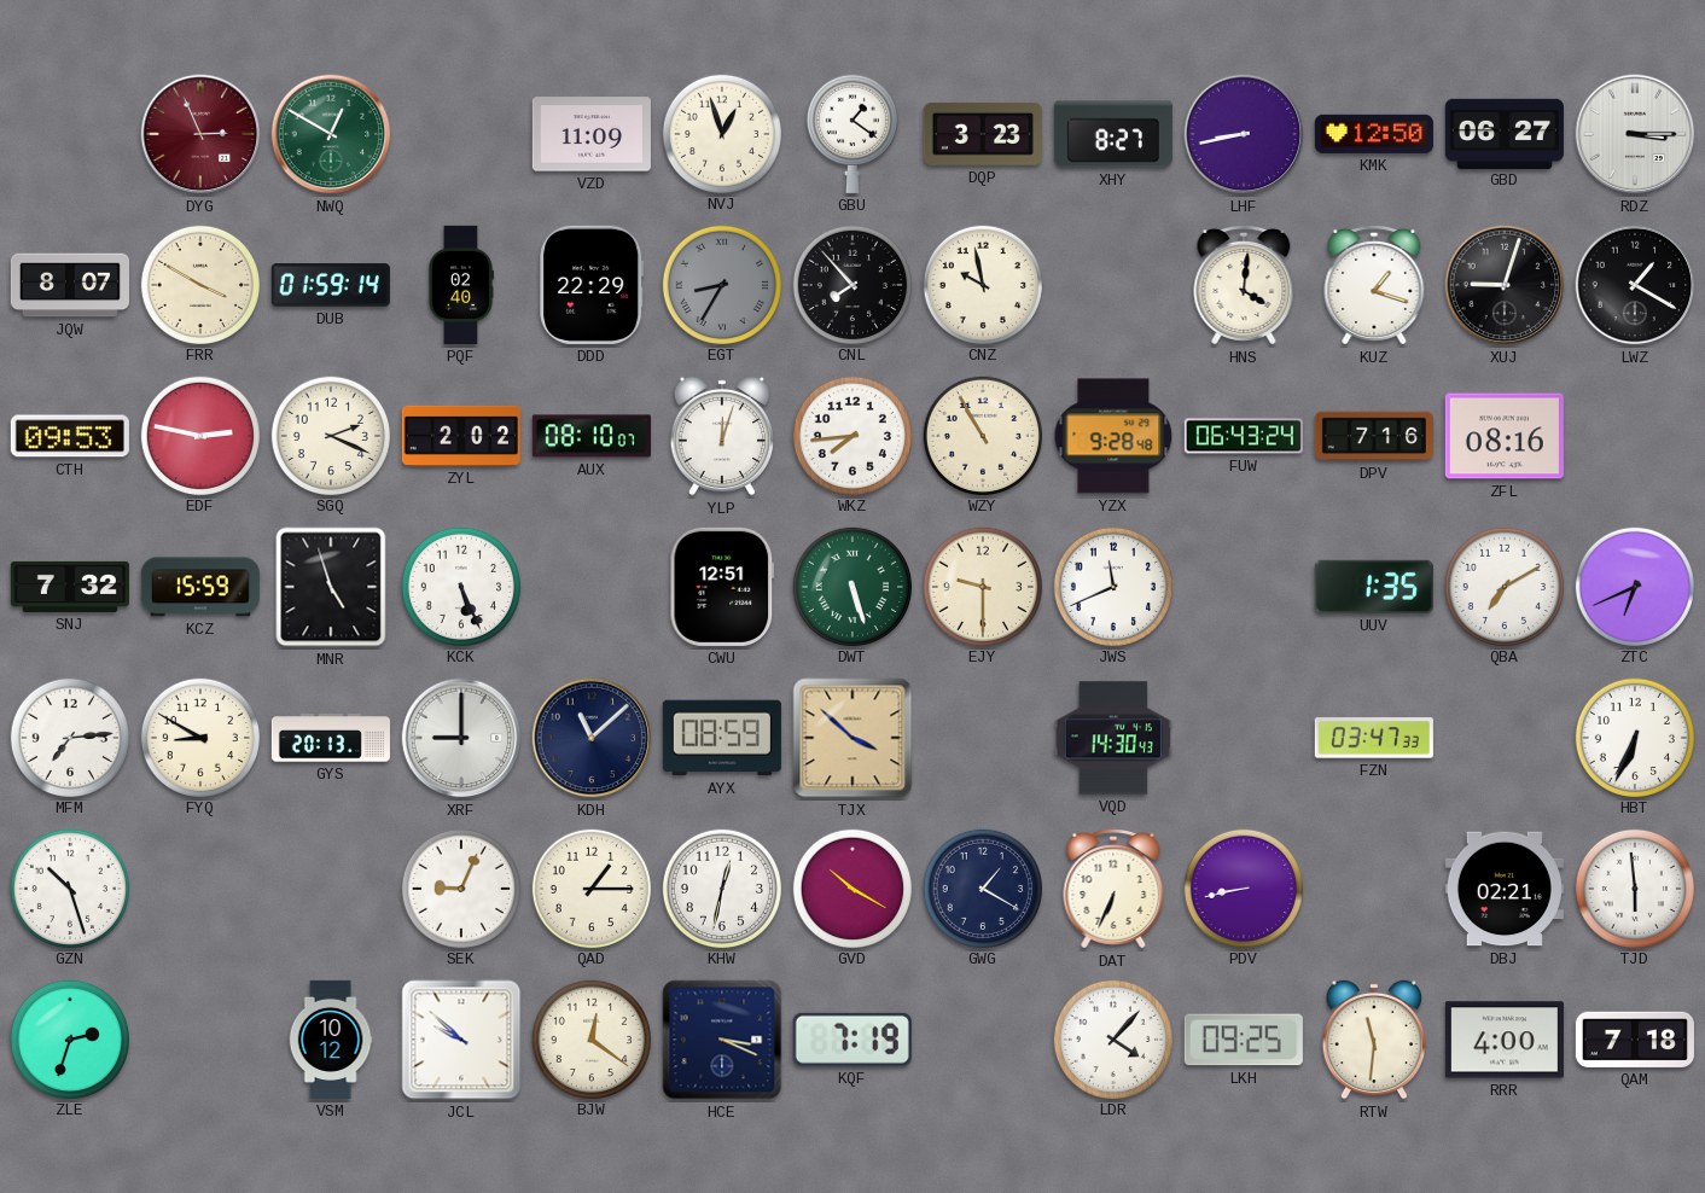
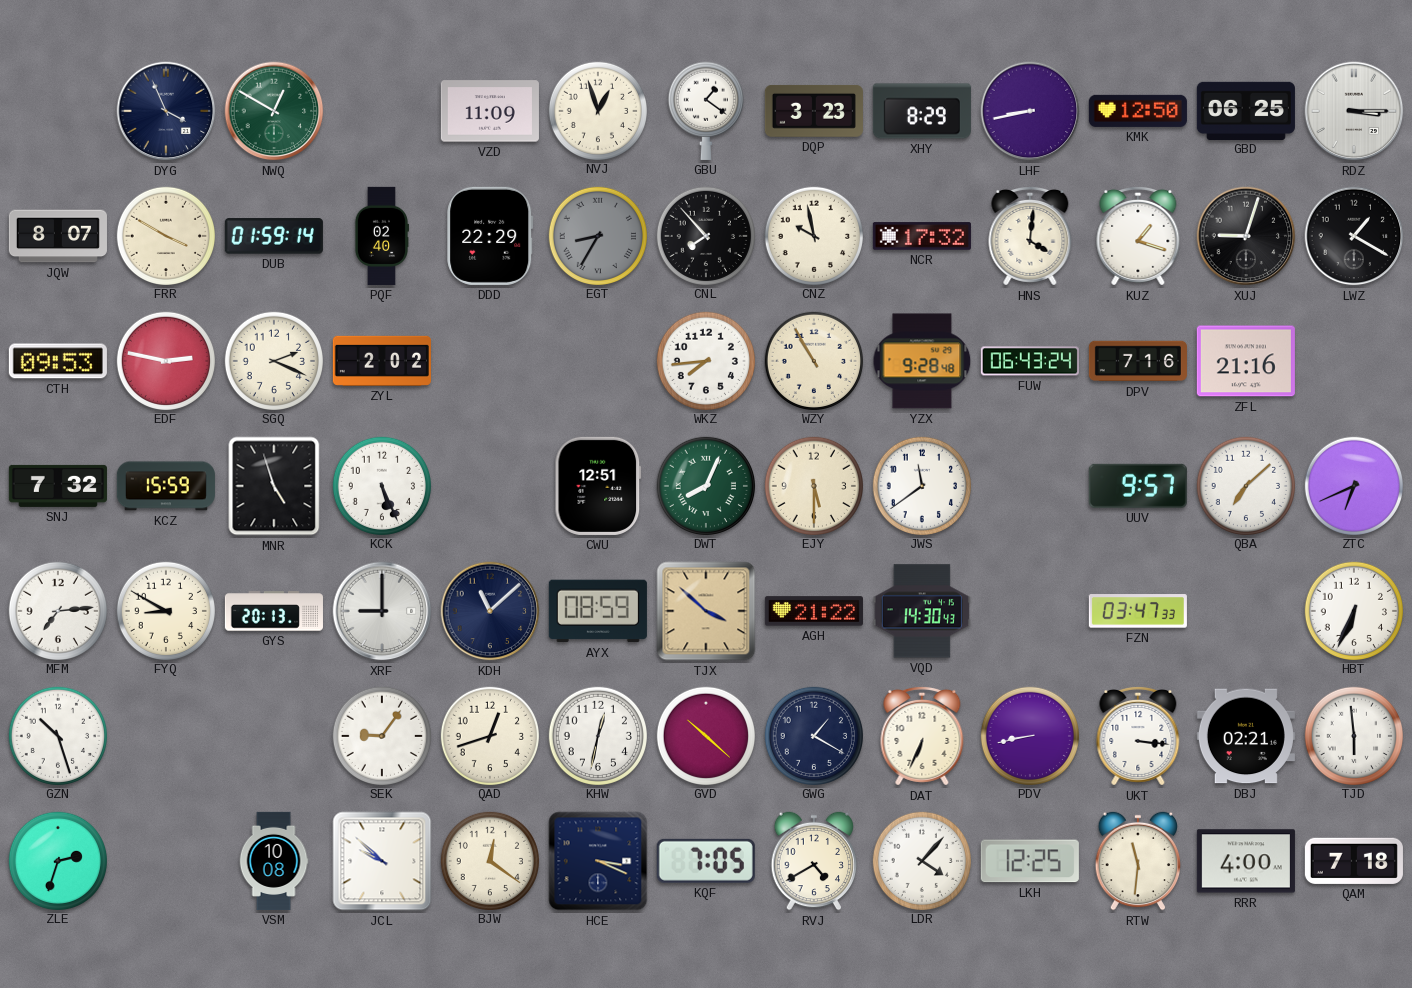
DYG: 2:56 -> 3:56
DYG dial: burgundy -> navy
XHY: 8:27 -> 8:29
GBD: 06:27 -> 06:25
NCR: none -> 17:32
AUX: 08:10 -> none
YLP: 12:03 -> none
ZFL: 08:16 -> 21:16
DWT: 5:27 -> 8:04
EJY: 9:30 -> 5:30
JWS: 11:41 -> 11:39
UUV: 1:35 -> 9:57
QBA: 7:10 -> 7:08
AGH: none -> 21:22
SEK: 9:04 -> 9:06
QAD: 1:15 -> 12:42
GVD: 10:20 -> 10:22
UKT: none -> 3:16
VSM: 10:12 -> 10:08
KQF: 7:19 -> 7:05
RVJ: none -> 4:40
LKH: 09:25 -> 12:25
